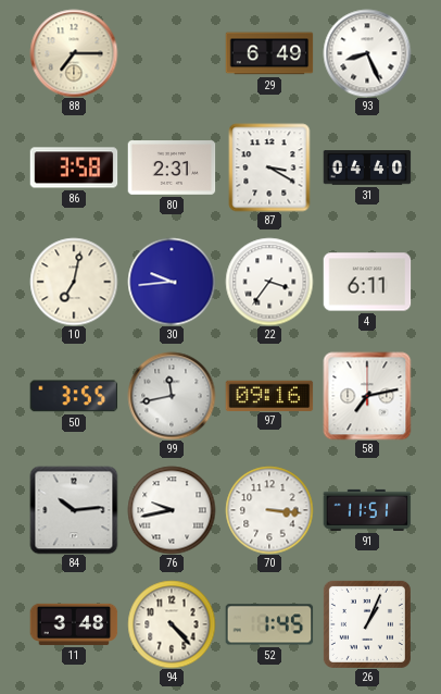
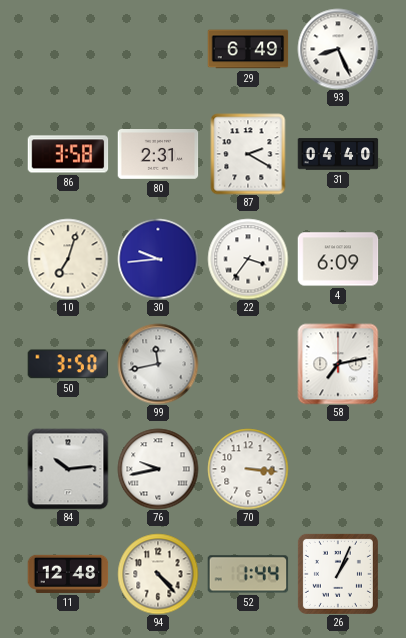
88: 7:15 -> none
87: 3:20 -> 2:20
10: 7:02 -> 7:03
4: 6:11 -> 6:09
50: 3:55 -> 3:50
97: 09:16 -> none
91: 11:51 -> none
11: 3:48 -> 12:48
52: 1:45 -> 1:44
